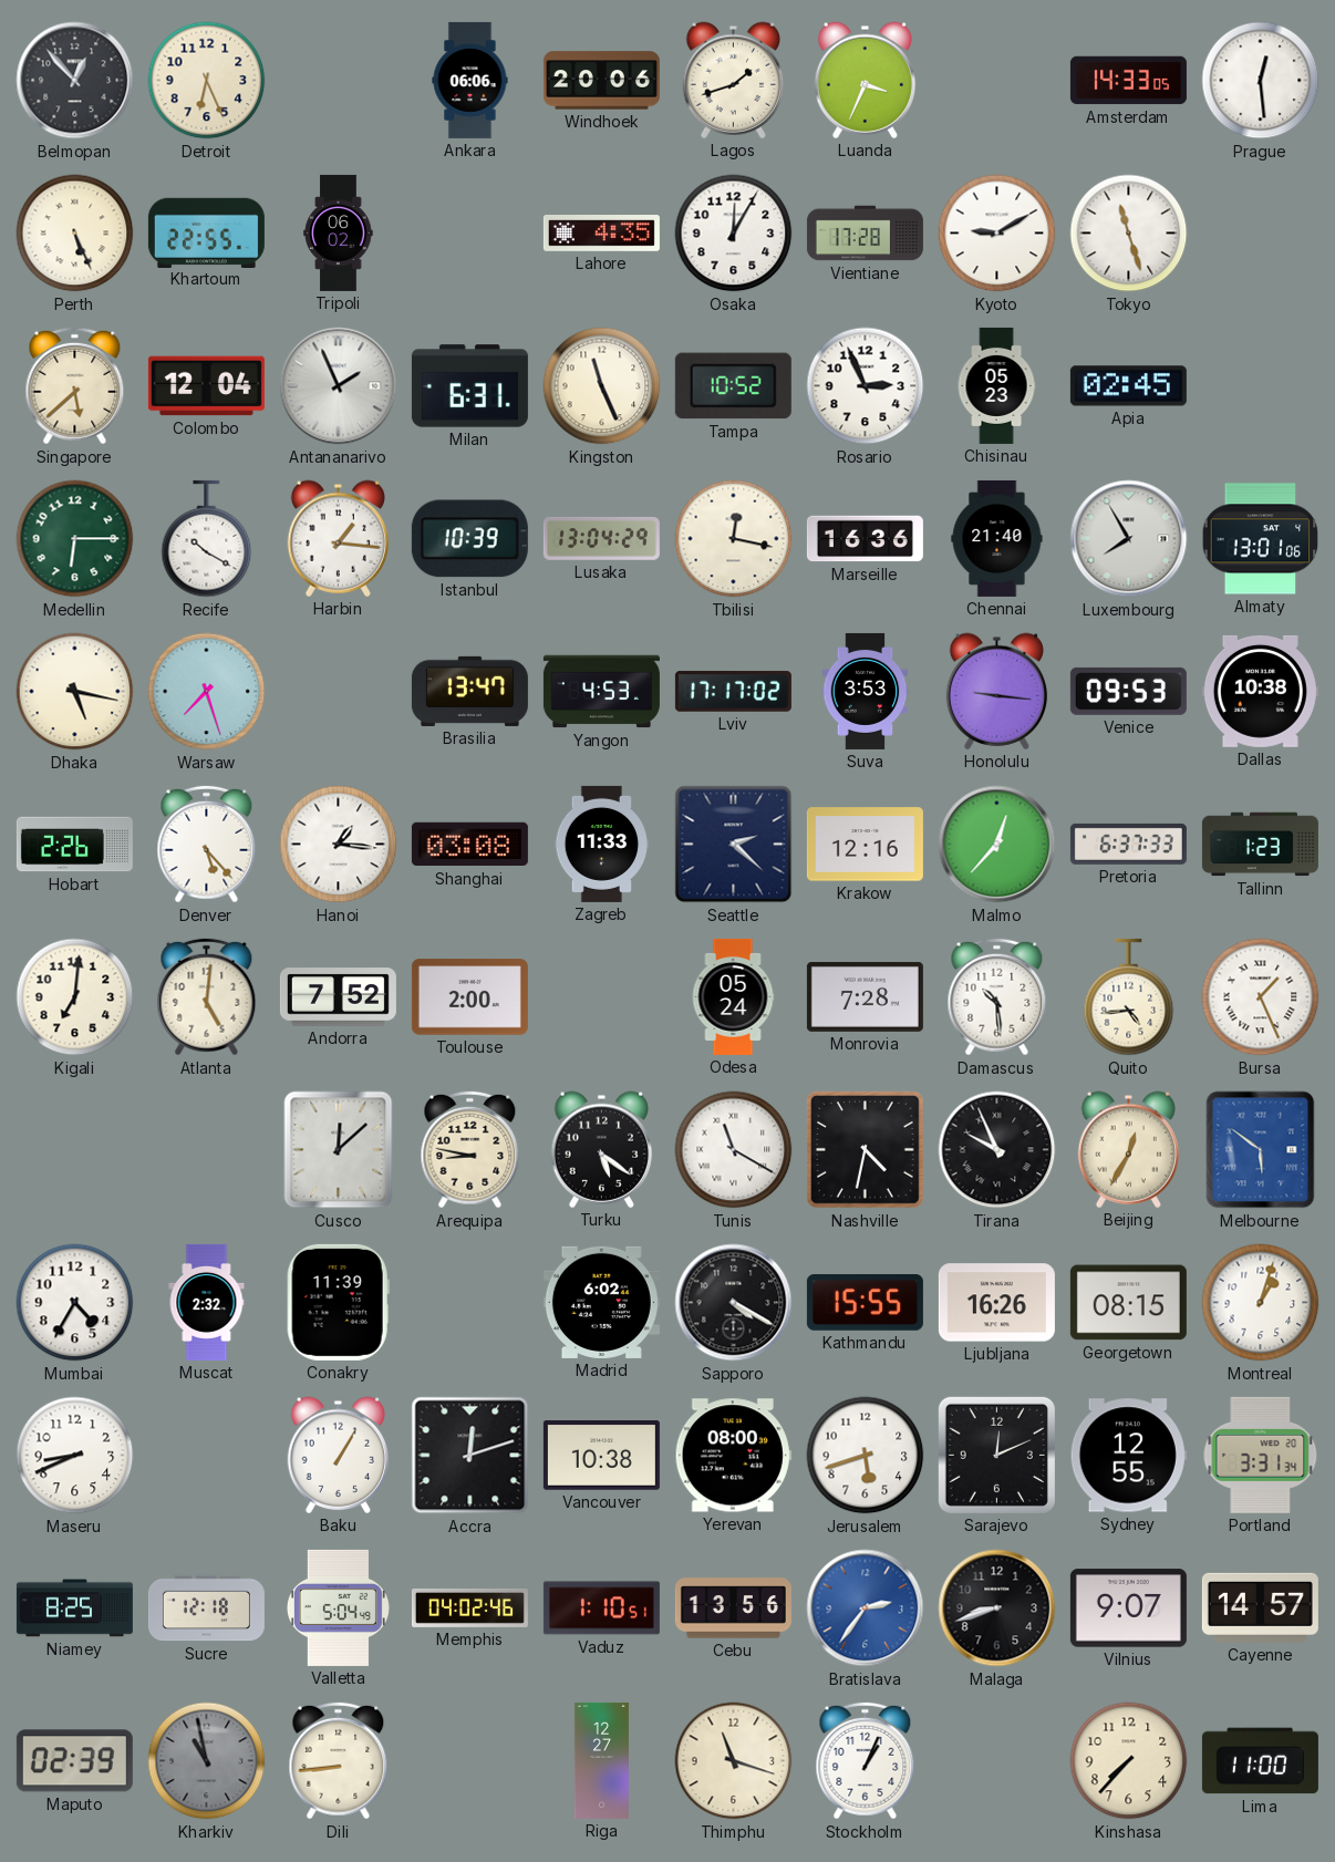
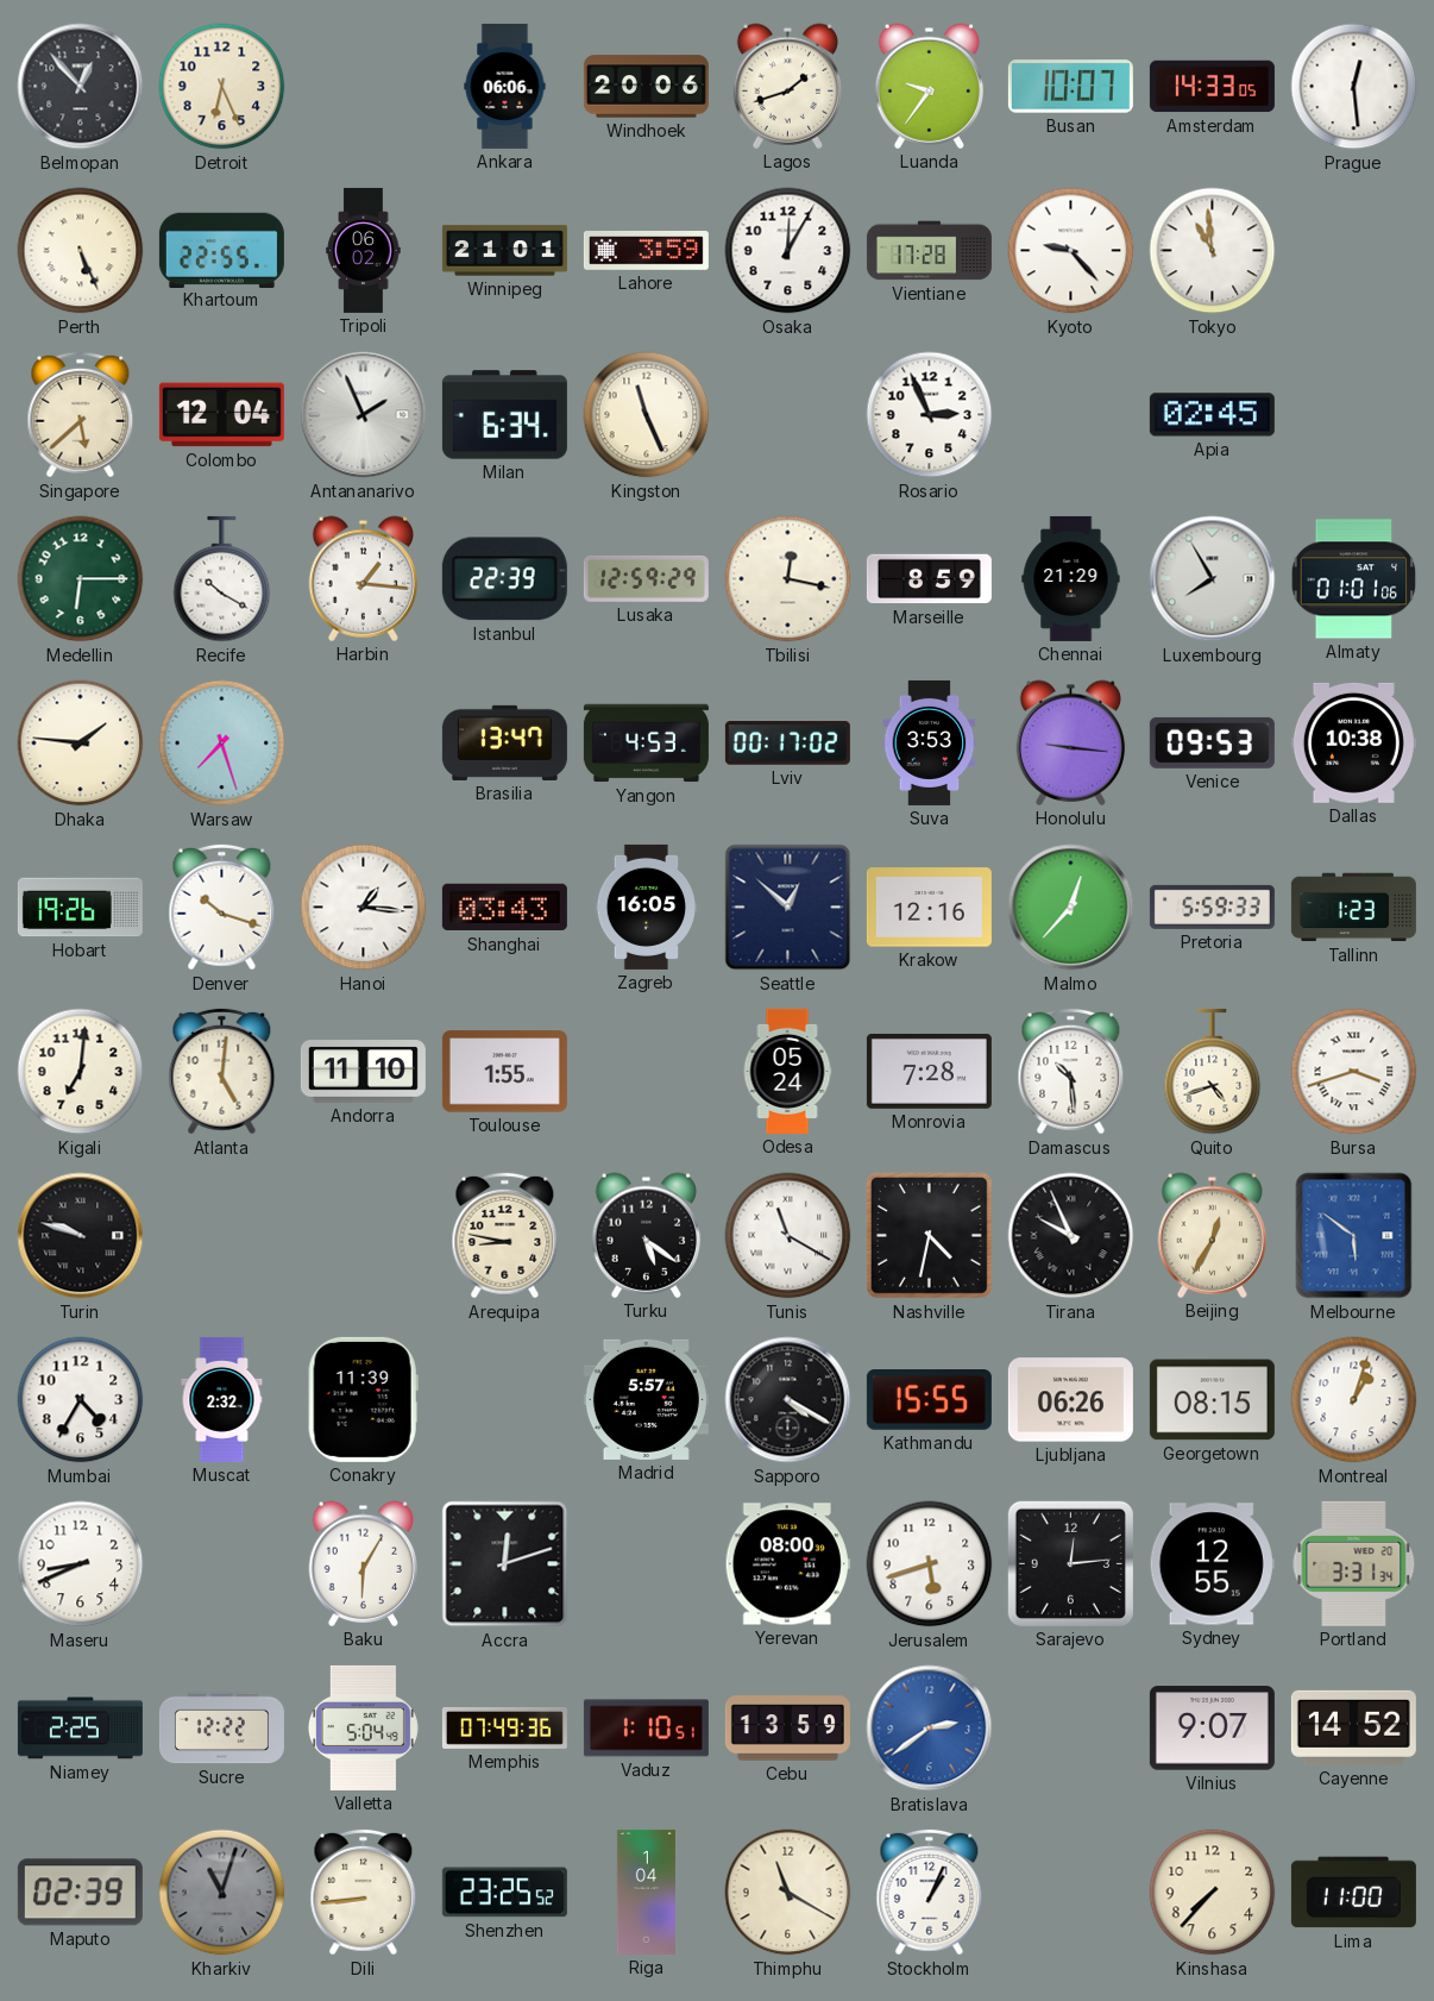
Luanda: 3:34 -> 9:36
Busan: none -> 10:07
Winnipeg: none -> 21:01
Lahore: 4:35 -> 3:59
Kyoto: 9:10 -> 9:23
Tokyo: 11:27 -> 10:59
Milan: 6:31 -> 6:34
Tampa: 10:52 -> none
Chisinau: 05:23 -> none
Istanbul: 10:39 -> 22:39
Lusaka: 13:04 -> 12:59
Marseille: 16:36 -> 8:59
Chennai: 21:40 -> 21:29
Almaty: 13:01 -> 01:01
Dhaka: 5:17 -> 1:46
Lviv: 17:17 -> 00:17
Hobart: 2:26 -> 19:26
Denver: 5:23 -> 10:18
Shanghai: 03:08 -> 03:43
Zagreb: 11:33 -> 16:05
Seattle: 2:22 -> 12:52
Pretoria: 6:37 -> 5:59
Andorra: 7:52 -> 11:10
Toulouse: 2:00 -> 1:55
Quito: 4:44 -> 4:42
Bursa: 1:26 -> 3:42
Turin: none -> 9:48
Cusco: 12:08 -> none
Madrid: 6:02 -> 5:57
Ljubljana: 16:26 -> 06:26
Baku: 1:05 -> 6:05
Vancouver: 10:38 -> none
Sarajevo: 12:11 -> 12:14
Niamey: 8:25 -> 2:25
Sucre: 12:18 -> 12:22
Memphis: 04:02 -> 07:49
Cebu: 13:56 -> 13:59
Bratislava: 2:36 -> 2:39
Malaga: 8:42 -> none
Cayenne: 14:57 -> 14:52
Kharkiv: 10:58 -> 11:03
Shenzhen: none -> 23:25
Riga: 12:27 -> 1:04
Thimphu: 11:18 -> 11:20
